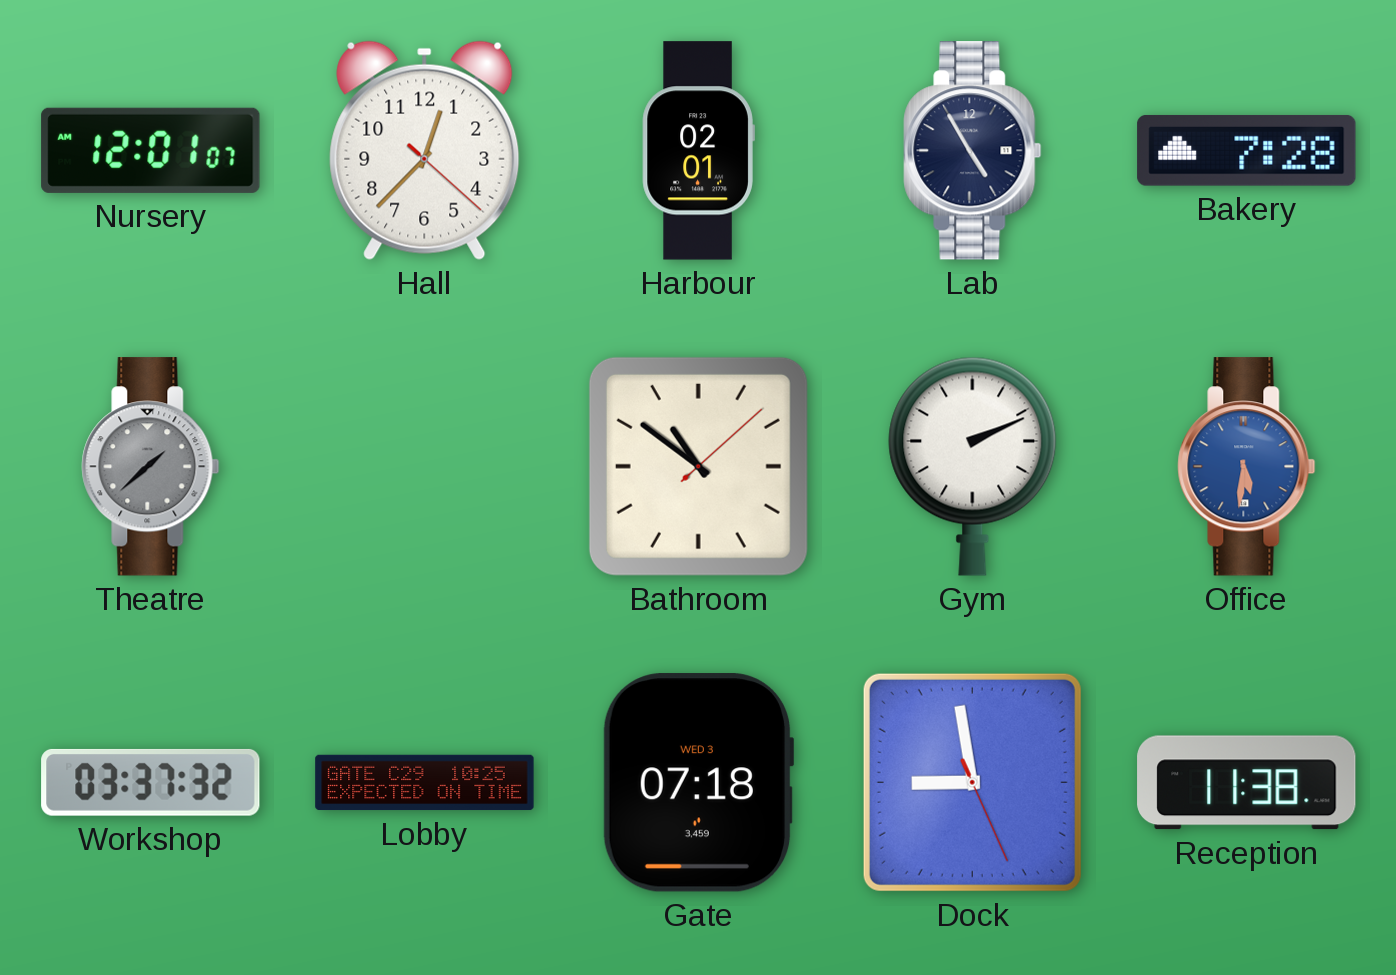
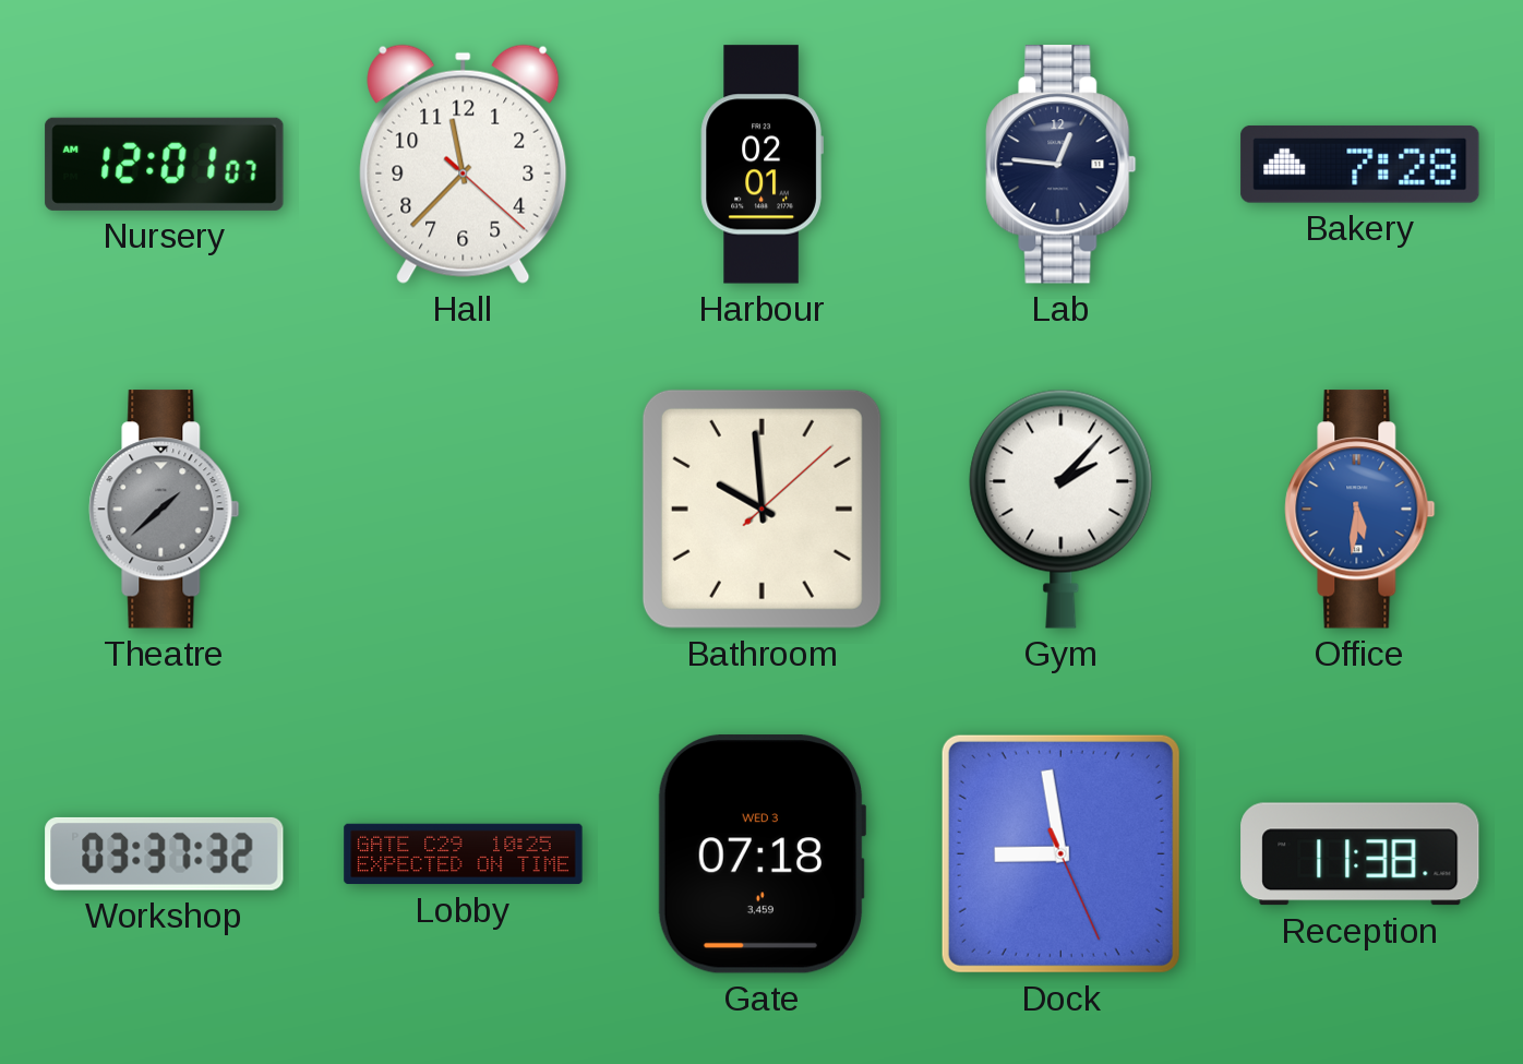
Hall: 12:37 -> 11:37
Lab: 4:55 -> 12:46
Bathroom: 10:51 -> 9:59
Gym: 2:11 -> 2:07
